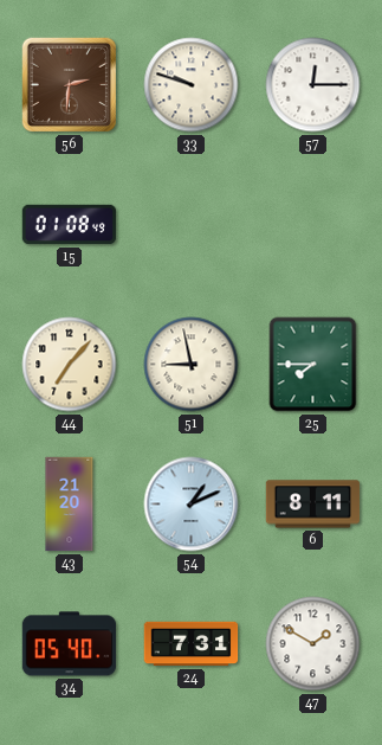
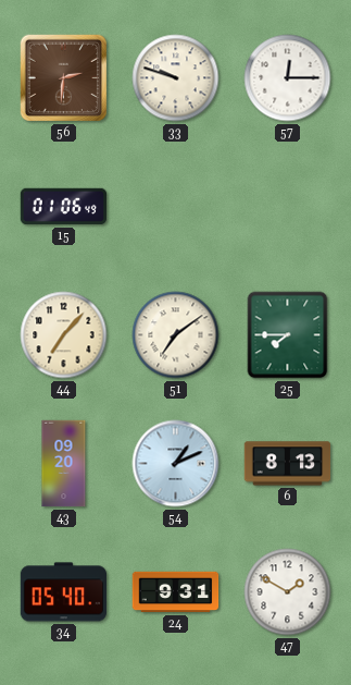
15: 01:08 -> 01:06
51: 8:58 -> 7:09
43: 21:20 -> 09:20
6: 8:11 -> 8:13
24: 7:31 -> 9:31
